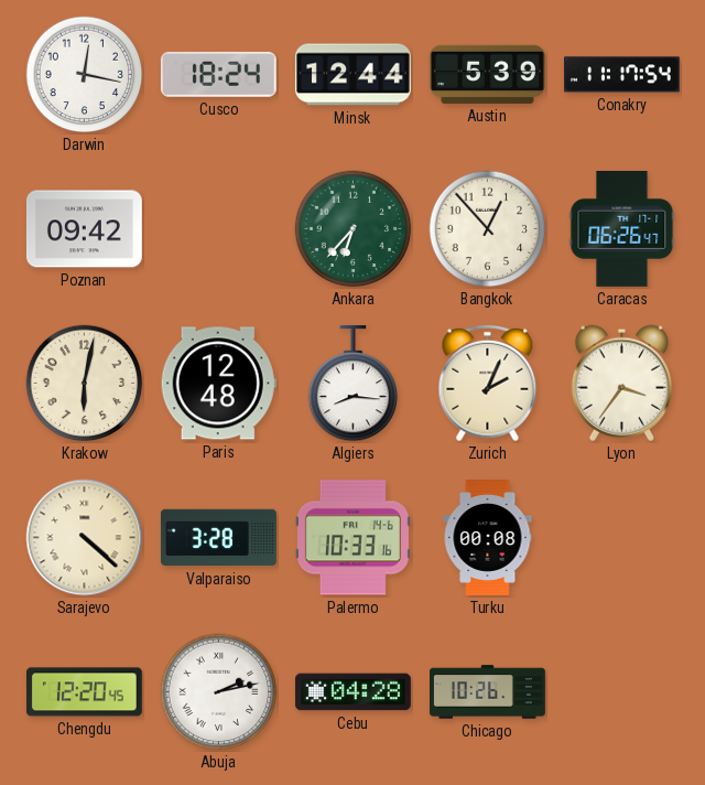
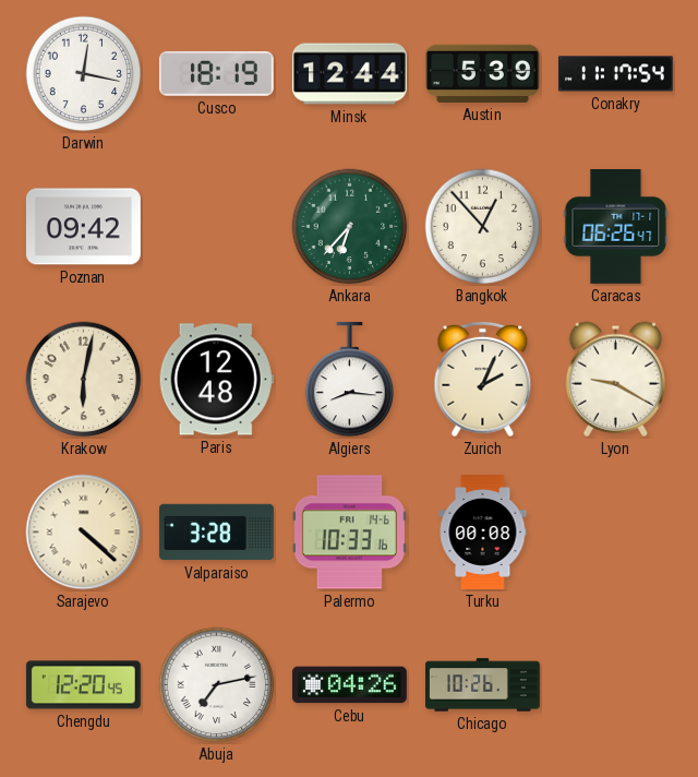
Cusco: 18:24 -> 18:19
Lyon: 3:36 -> 9:20
Abuja: 2:13 -> 7:13
Cebu: 04:28 -> 04:26
